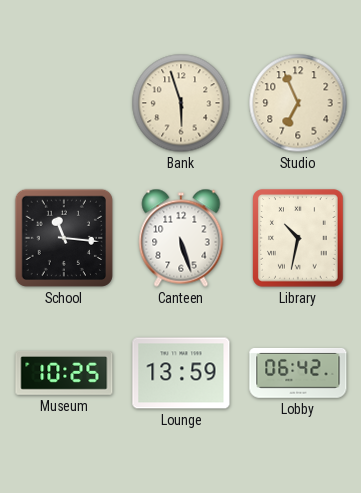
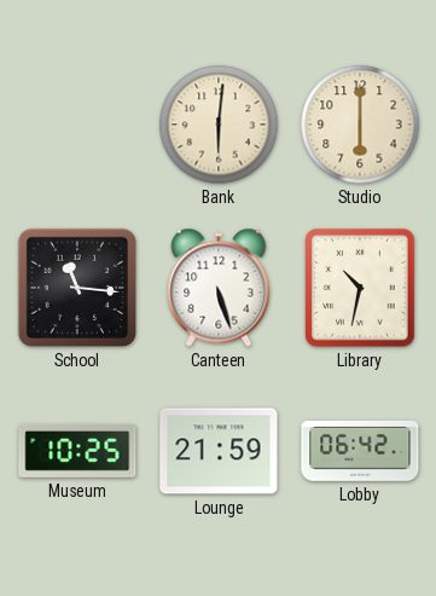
Bank: 5:57 -> 6:01
Studio: 6:56 -> 6:00
Lounge: 13:59 -> 21:59
